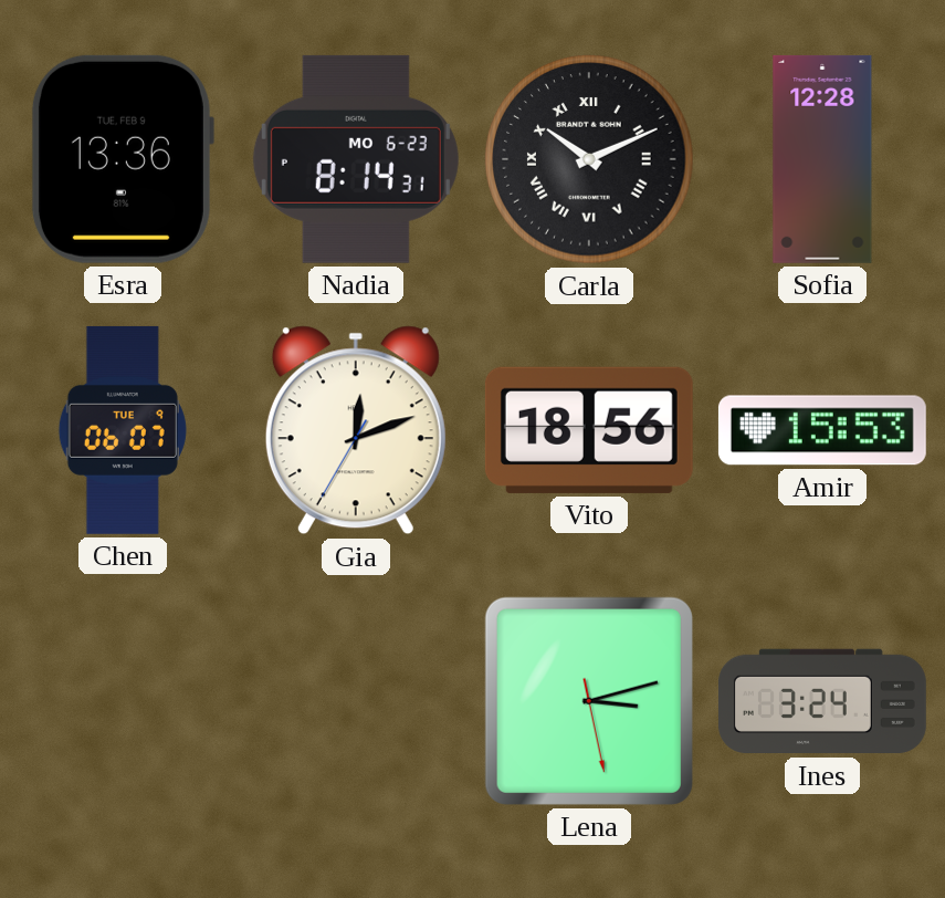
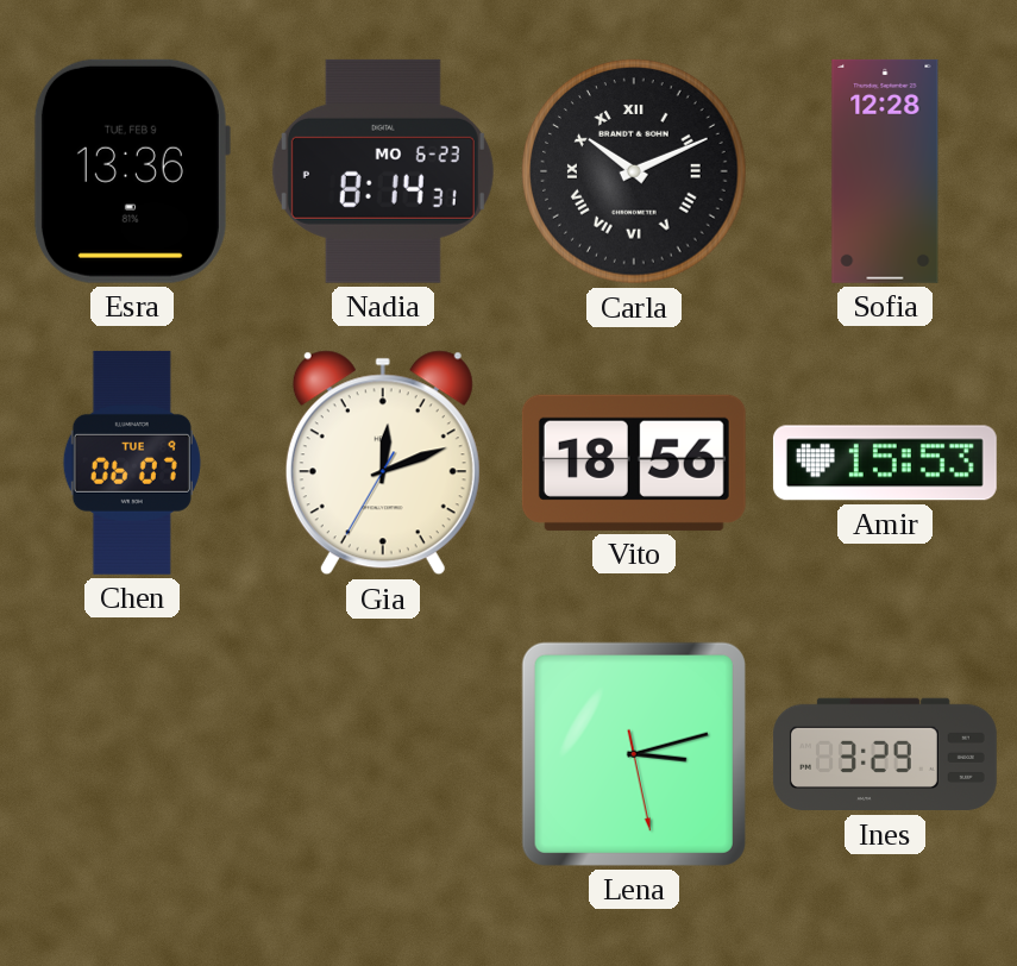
Ines: 3:24 -> 3:29
